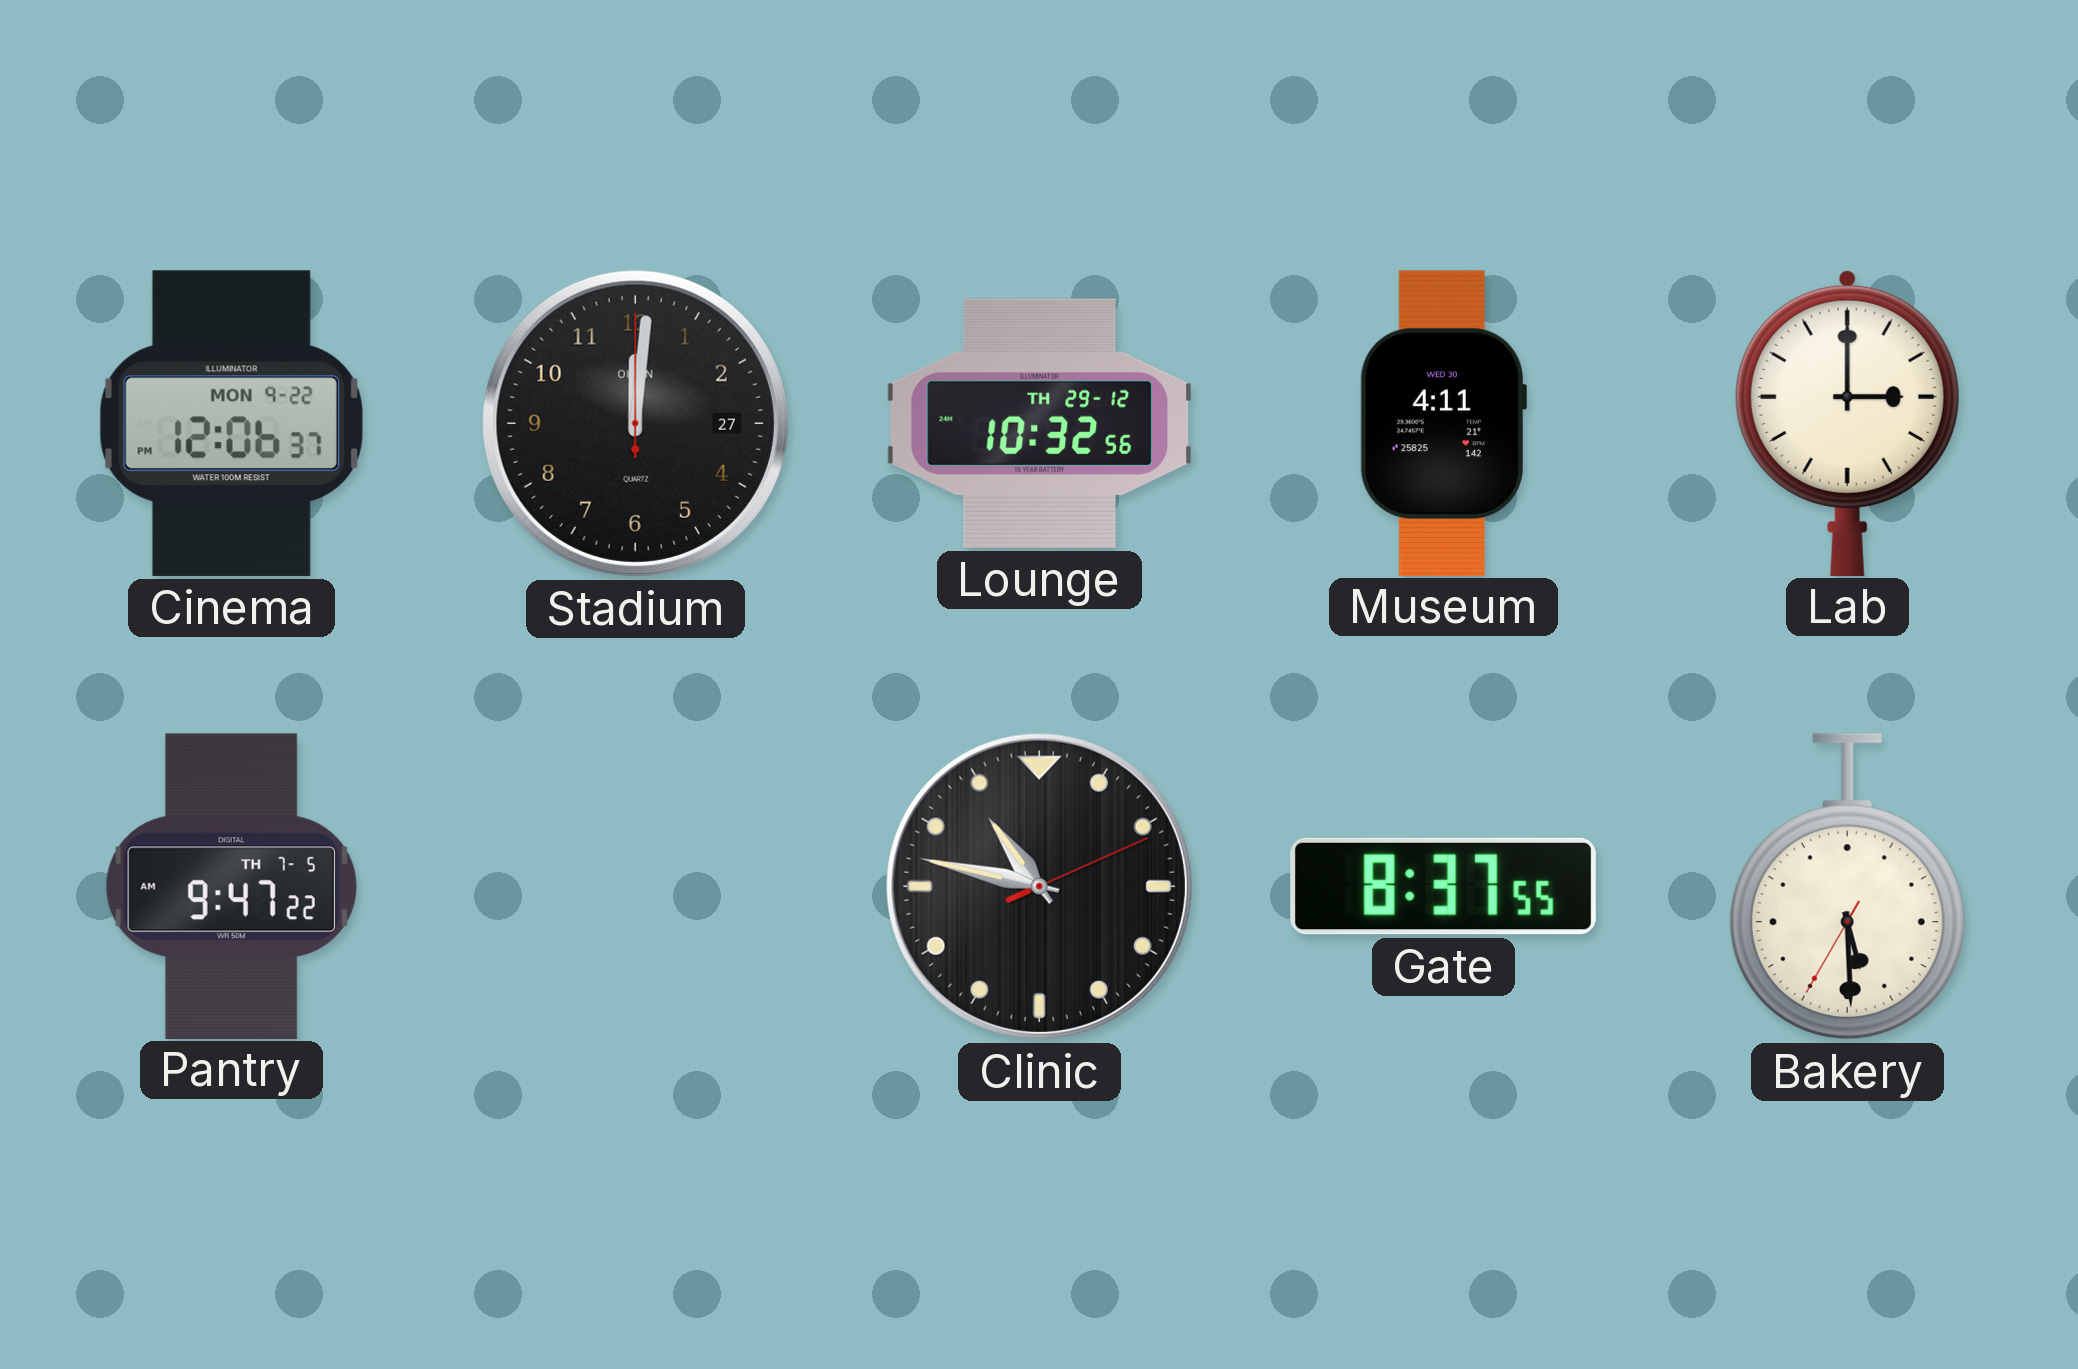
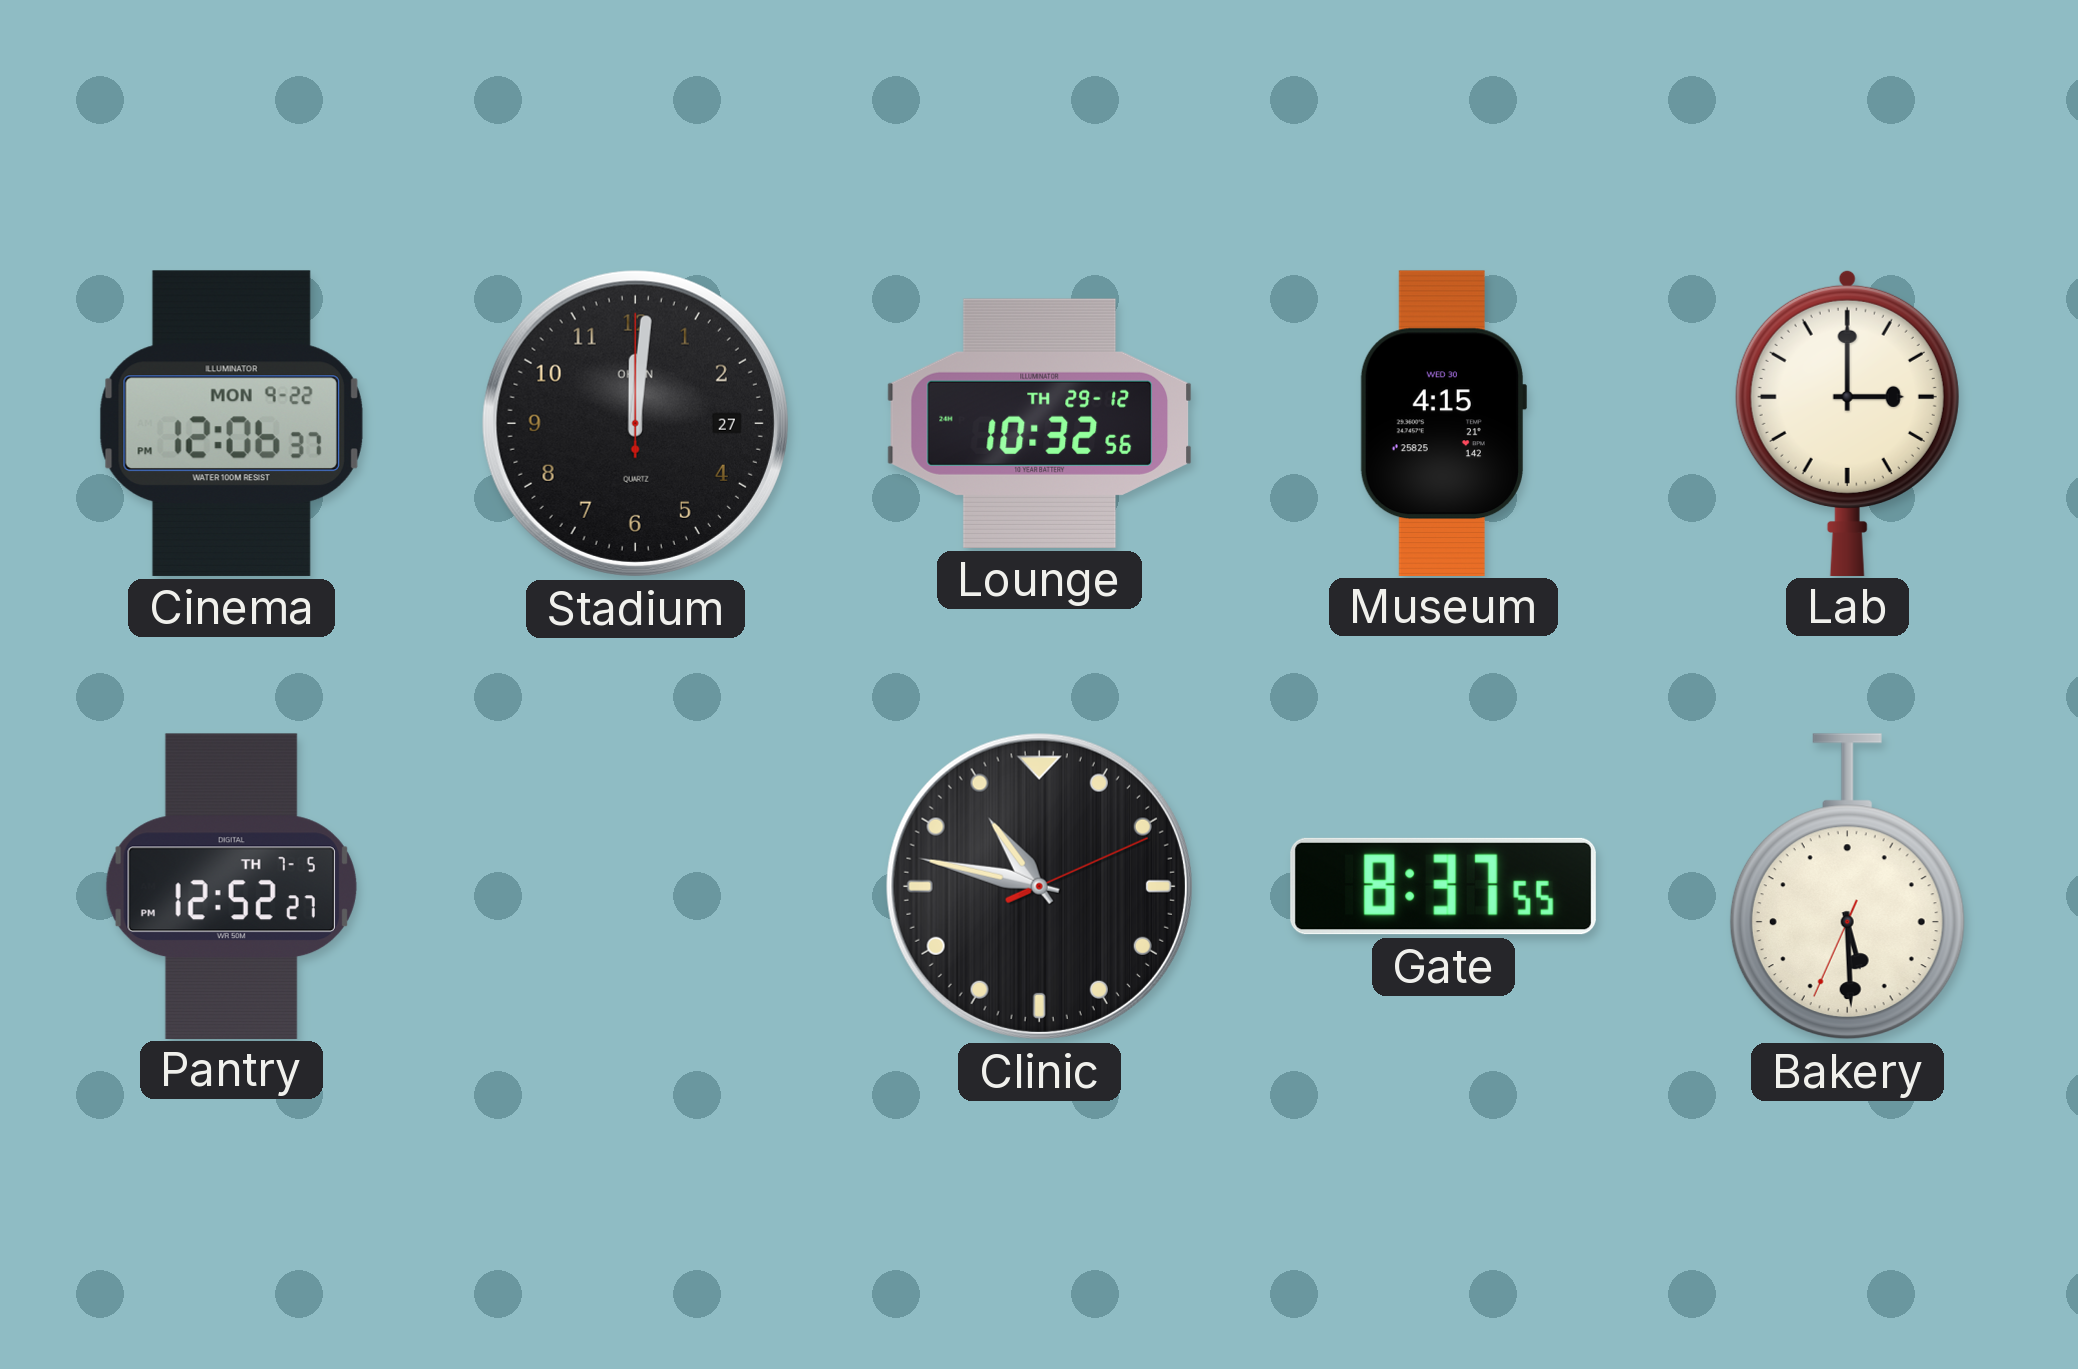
Museum: 4:11 -> 4:15
Pantry: 9:47 -> 12:52
Bakery: 5:29:35 -> 5:29:34
